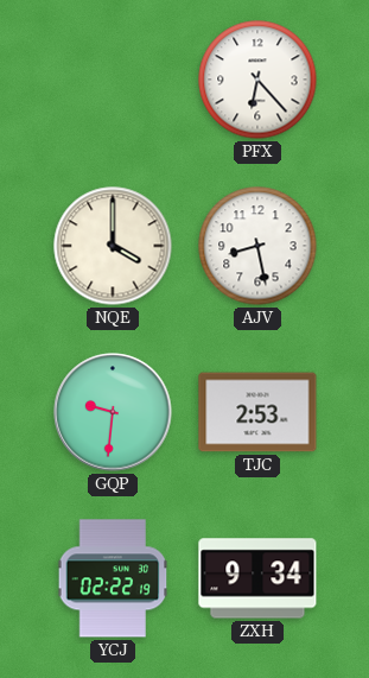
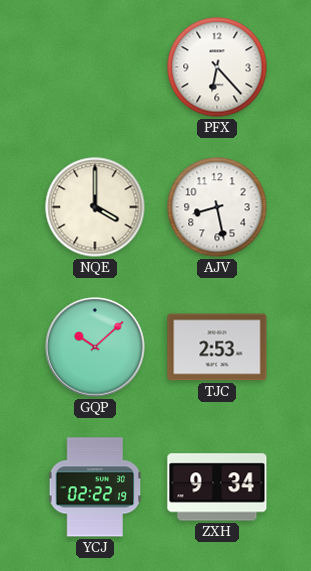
GQP: 9:31 -> 10:08
